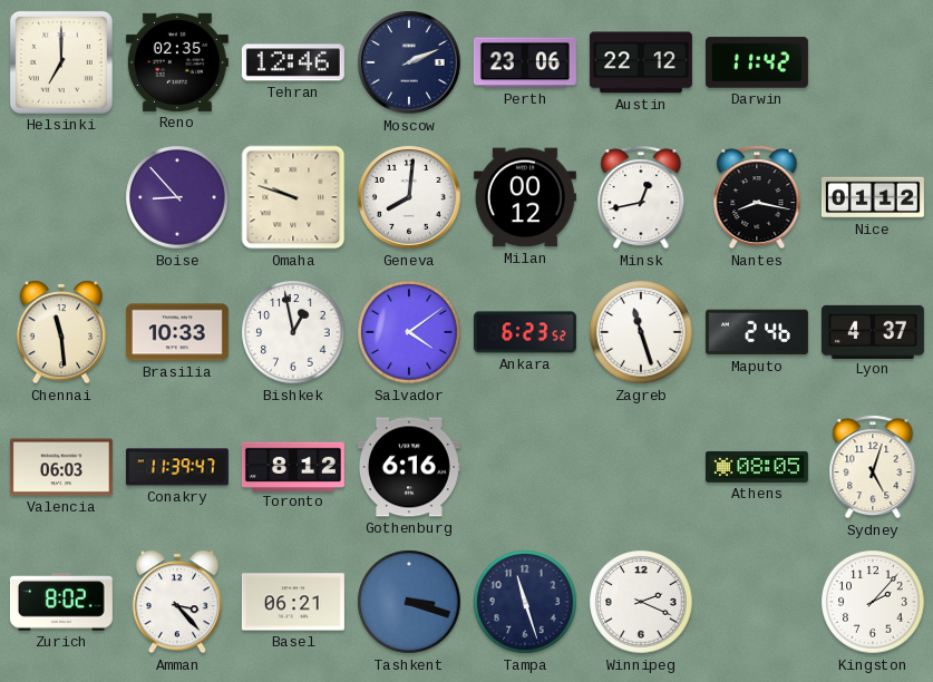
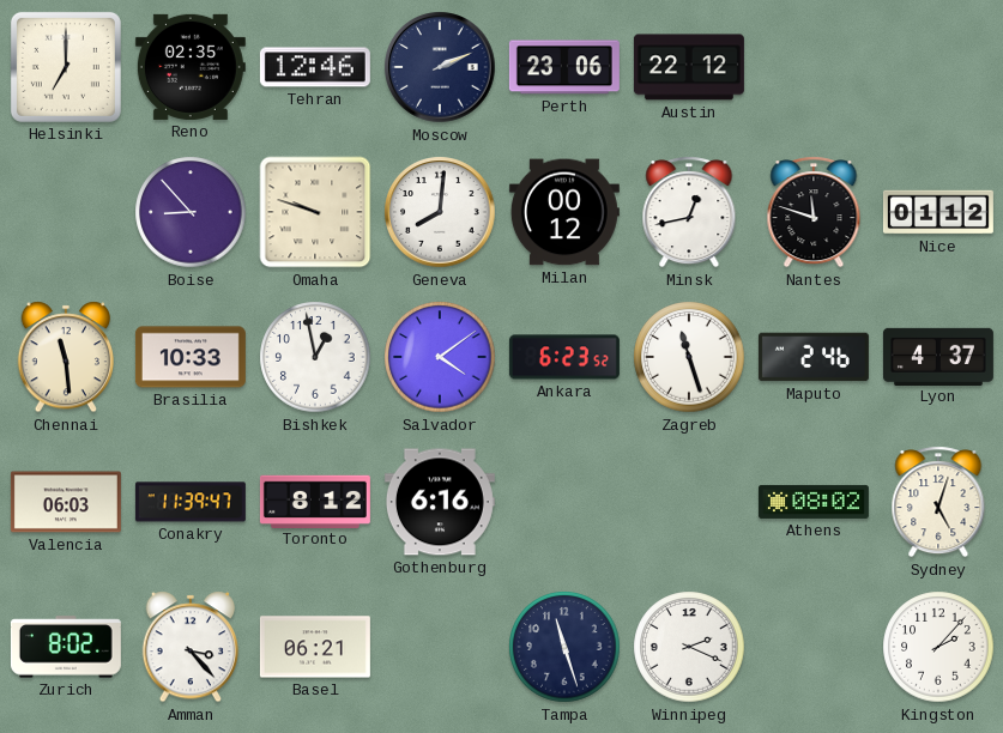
Darwin: 11:42 -> none
Nantes: 8:17 -> 11:48
Athens: 08:05 -> 08:02
Tashkent: 3:18 -> none
